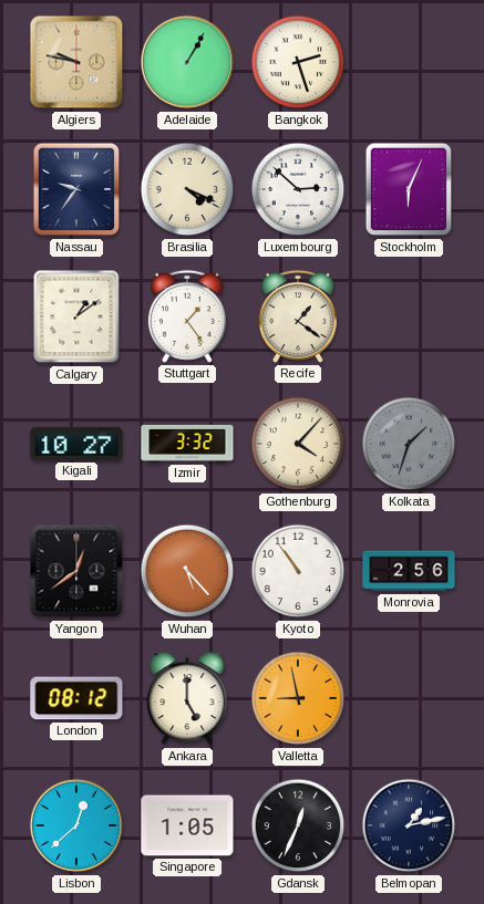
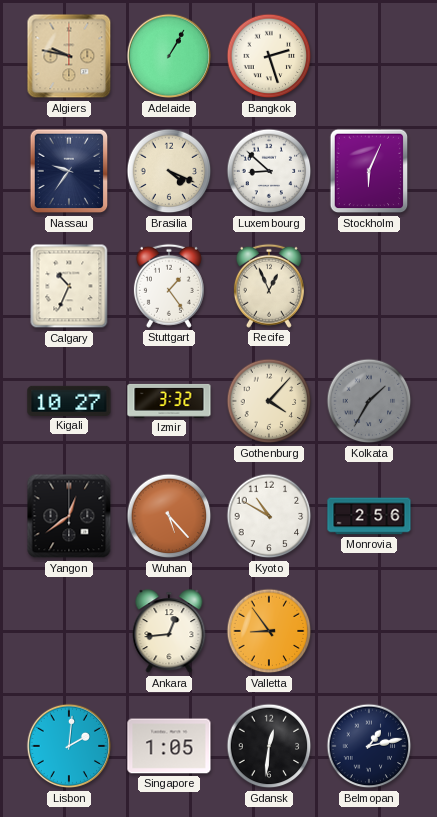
Luxembourg: 2:52 -> 8:52
Calgary: 1:09 -> 10:34
Recife: 1:21 -> 12:56
Kolkata: 1:33 -> 1:35
Kyoto: 10:54 -> 10:50
London: 08:12 -> none
Ankara: 5:00 -> 12:44
Valletta: 8:58 -> 8:54
Lisbon: 12:38 -> 2:01
Gdansk: 12:34 -> 12:31
